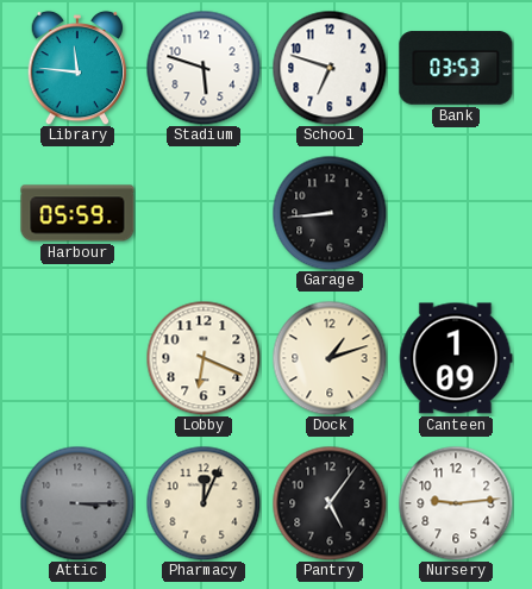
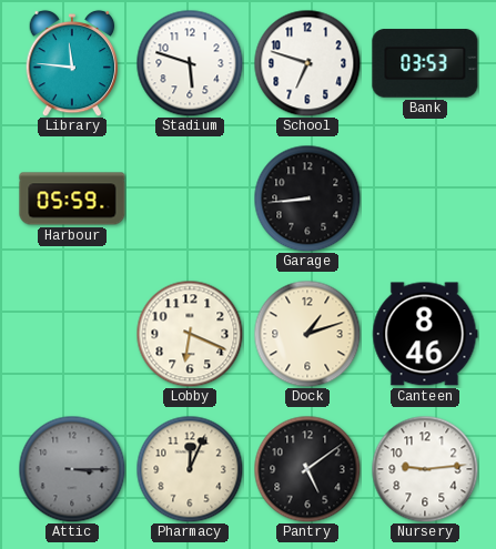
Canteen: 1:09 -> 8:46
Pantry: 5:06 -> 5:09
